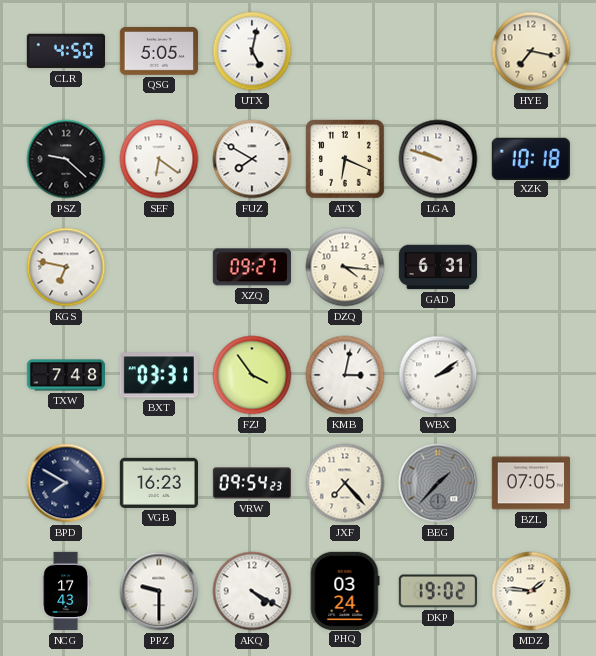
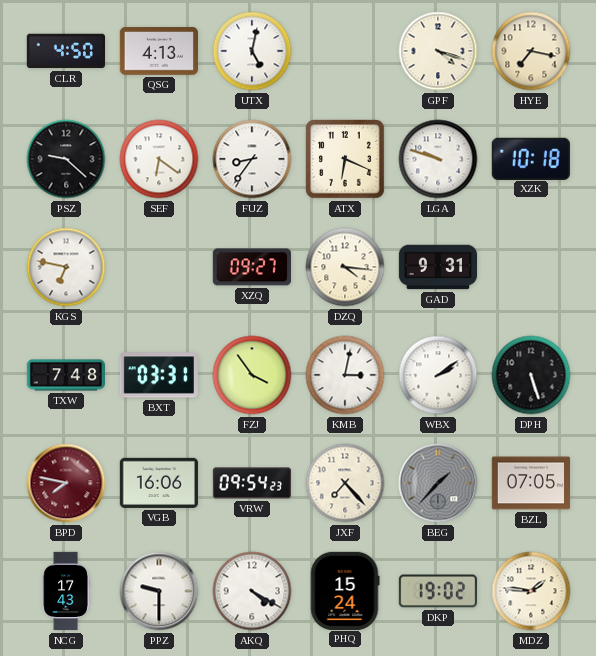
QSG: 5:05 -> 4:13
GPF: none -> 4:18
FUZ: 7:50 -> 8:36
GAD: 6:31 -> 9:31
DPH: none -> 5:27
BPD: 7:50 -> 7:47
BPD dial: navy -> burgundy
VGB: 16:23 -> 16:06
PHQ: 03:24 -> 15:24
